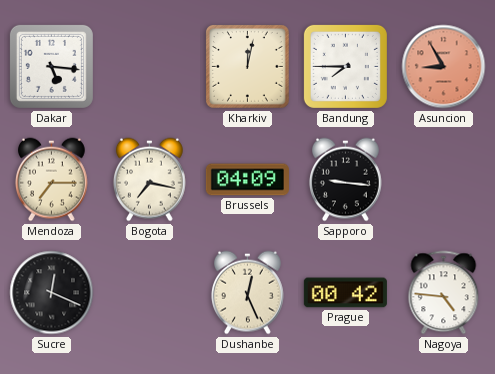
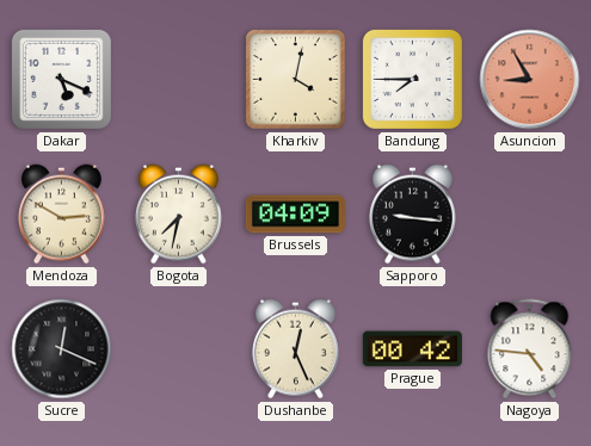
Dakar: 5:16 -> 5:19
Kharkiv: 12:02 -> 4:02
Mendoza: 7:15 -> 2:50
Bogota: 7:17 -> 7:32
